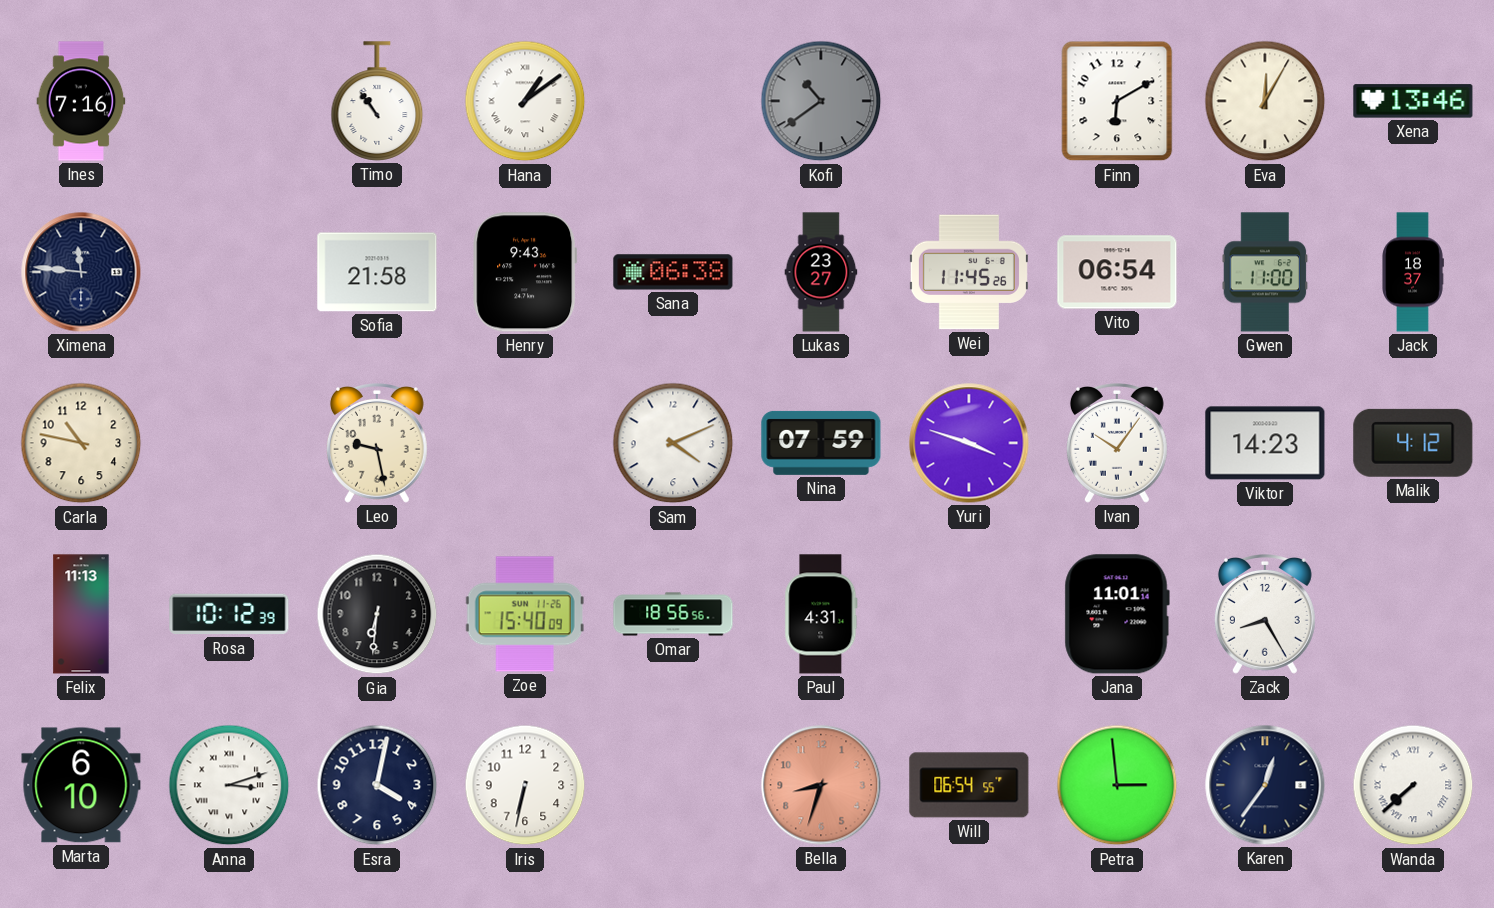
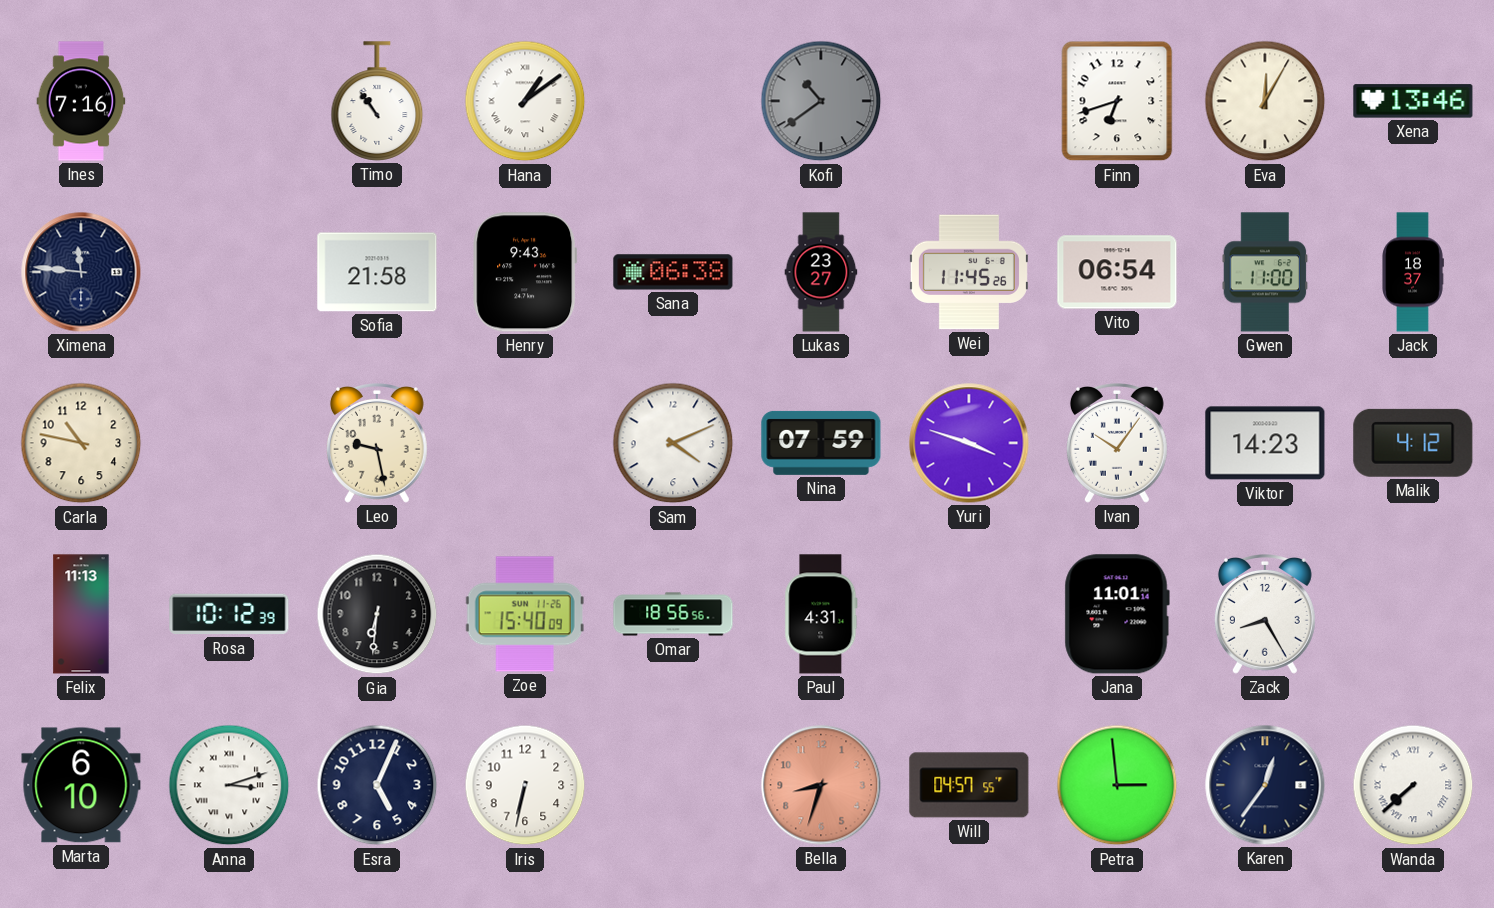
Finn: 6:10 -> 6:42
Esra: 4:02 -> 5:04
Will: 06:54 -> 04:57
